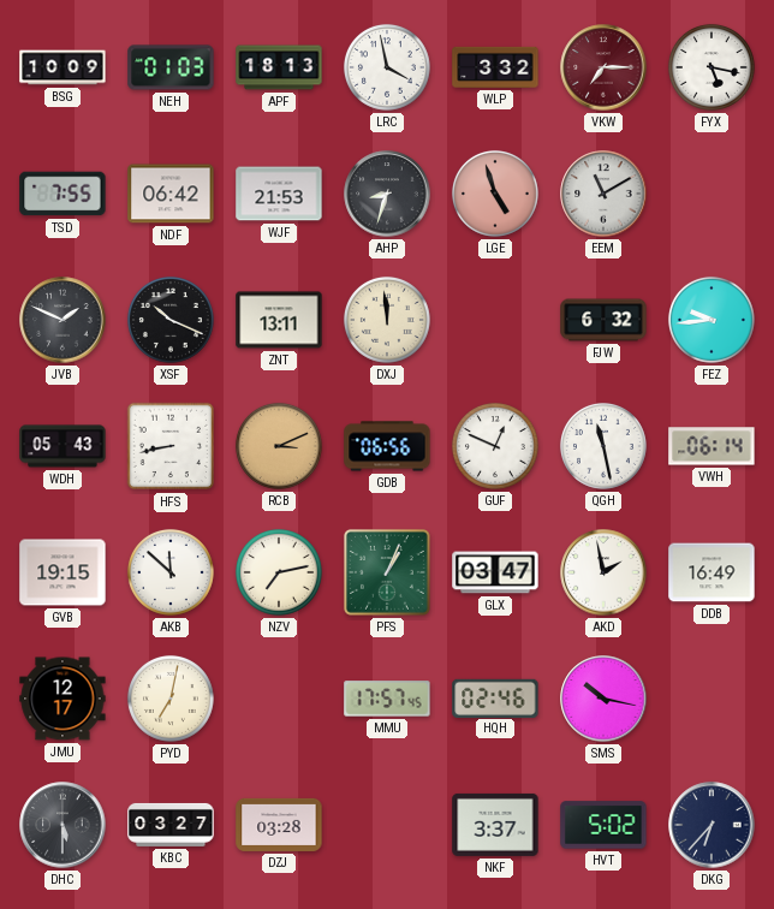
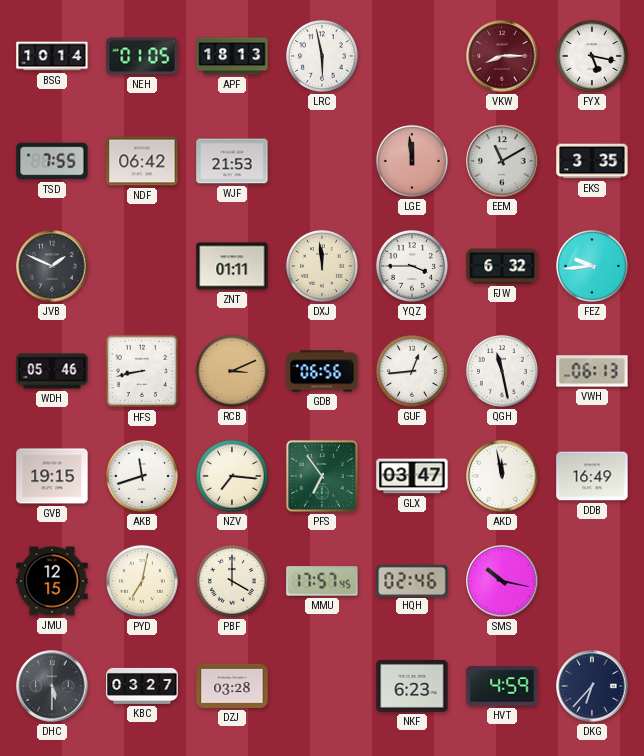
BSG: 10:09 -> 10:14
NEH: 01:03 -> 01:05
LRC: 3:58 -> 5:58
WLP: 3:32 -> none
VKW: 7:15 -> 8:15
AHP: 8:33 -> none
LGE: 4:57 -> 11:59
EKS: none -> 3:35
XSF: 10:19 -> none
ZNT: 13:11 -> 01:11
YQZ: none -> 3:45
WDH: 05:43 -> 05:46
GUF: 12:49 -> 12:44
VWH: 06:14 -> 06:13
AKB: 11:52 -> 11:42
NZV: 7:13 -> 7:16
PFS: 1:04 -> 6:54
AKD: 1:58 -> 11:58
JMU: 12:17 -> 12:15
PBF: none -> 4:00
NKF: 3:37 -> 6:23
HVT: 5:02 -> 4:59
